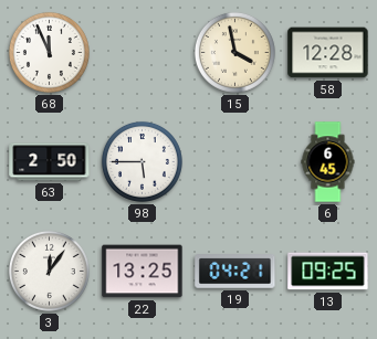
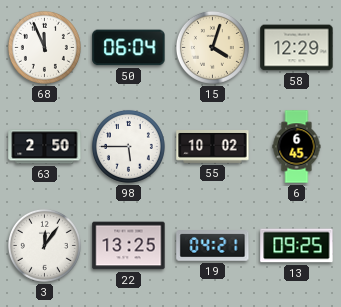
50: none -> 06:04
15: 3:58 -> 4:03
58: 12:28 -> 12:29
55: none -> 10:02
